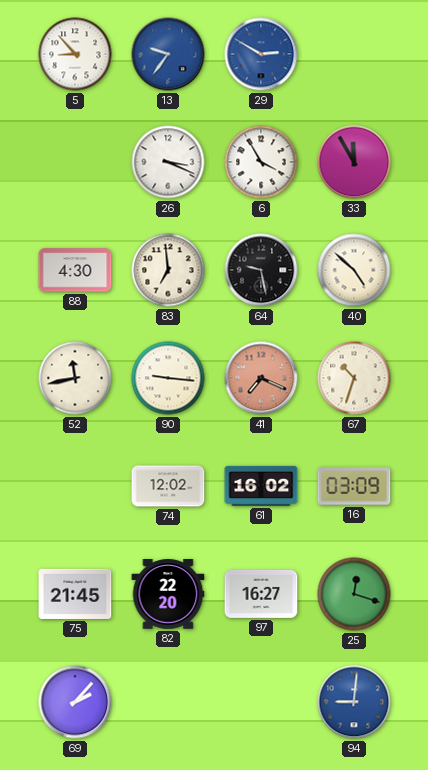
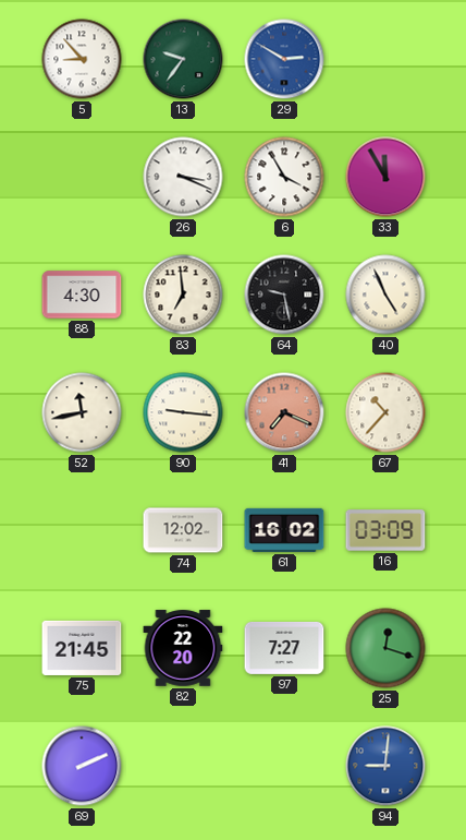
13 dial: blue -> green
40: 4:52 -> 4:56
67: 10:33 -> 10:37
97: 16:27 -> 7:27
69: 2:07 -> 2:11
